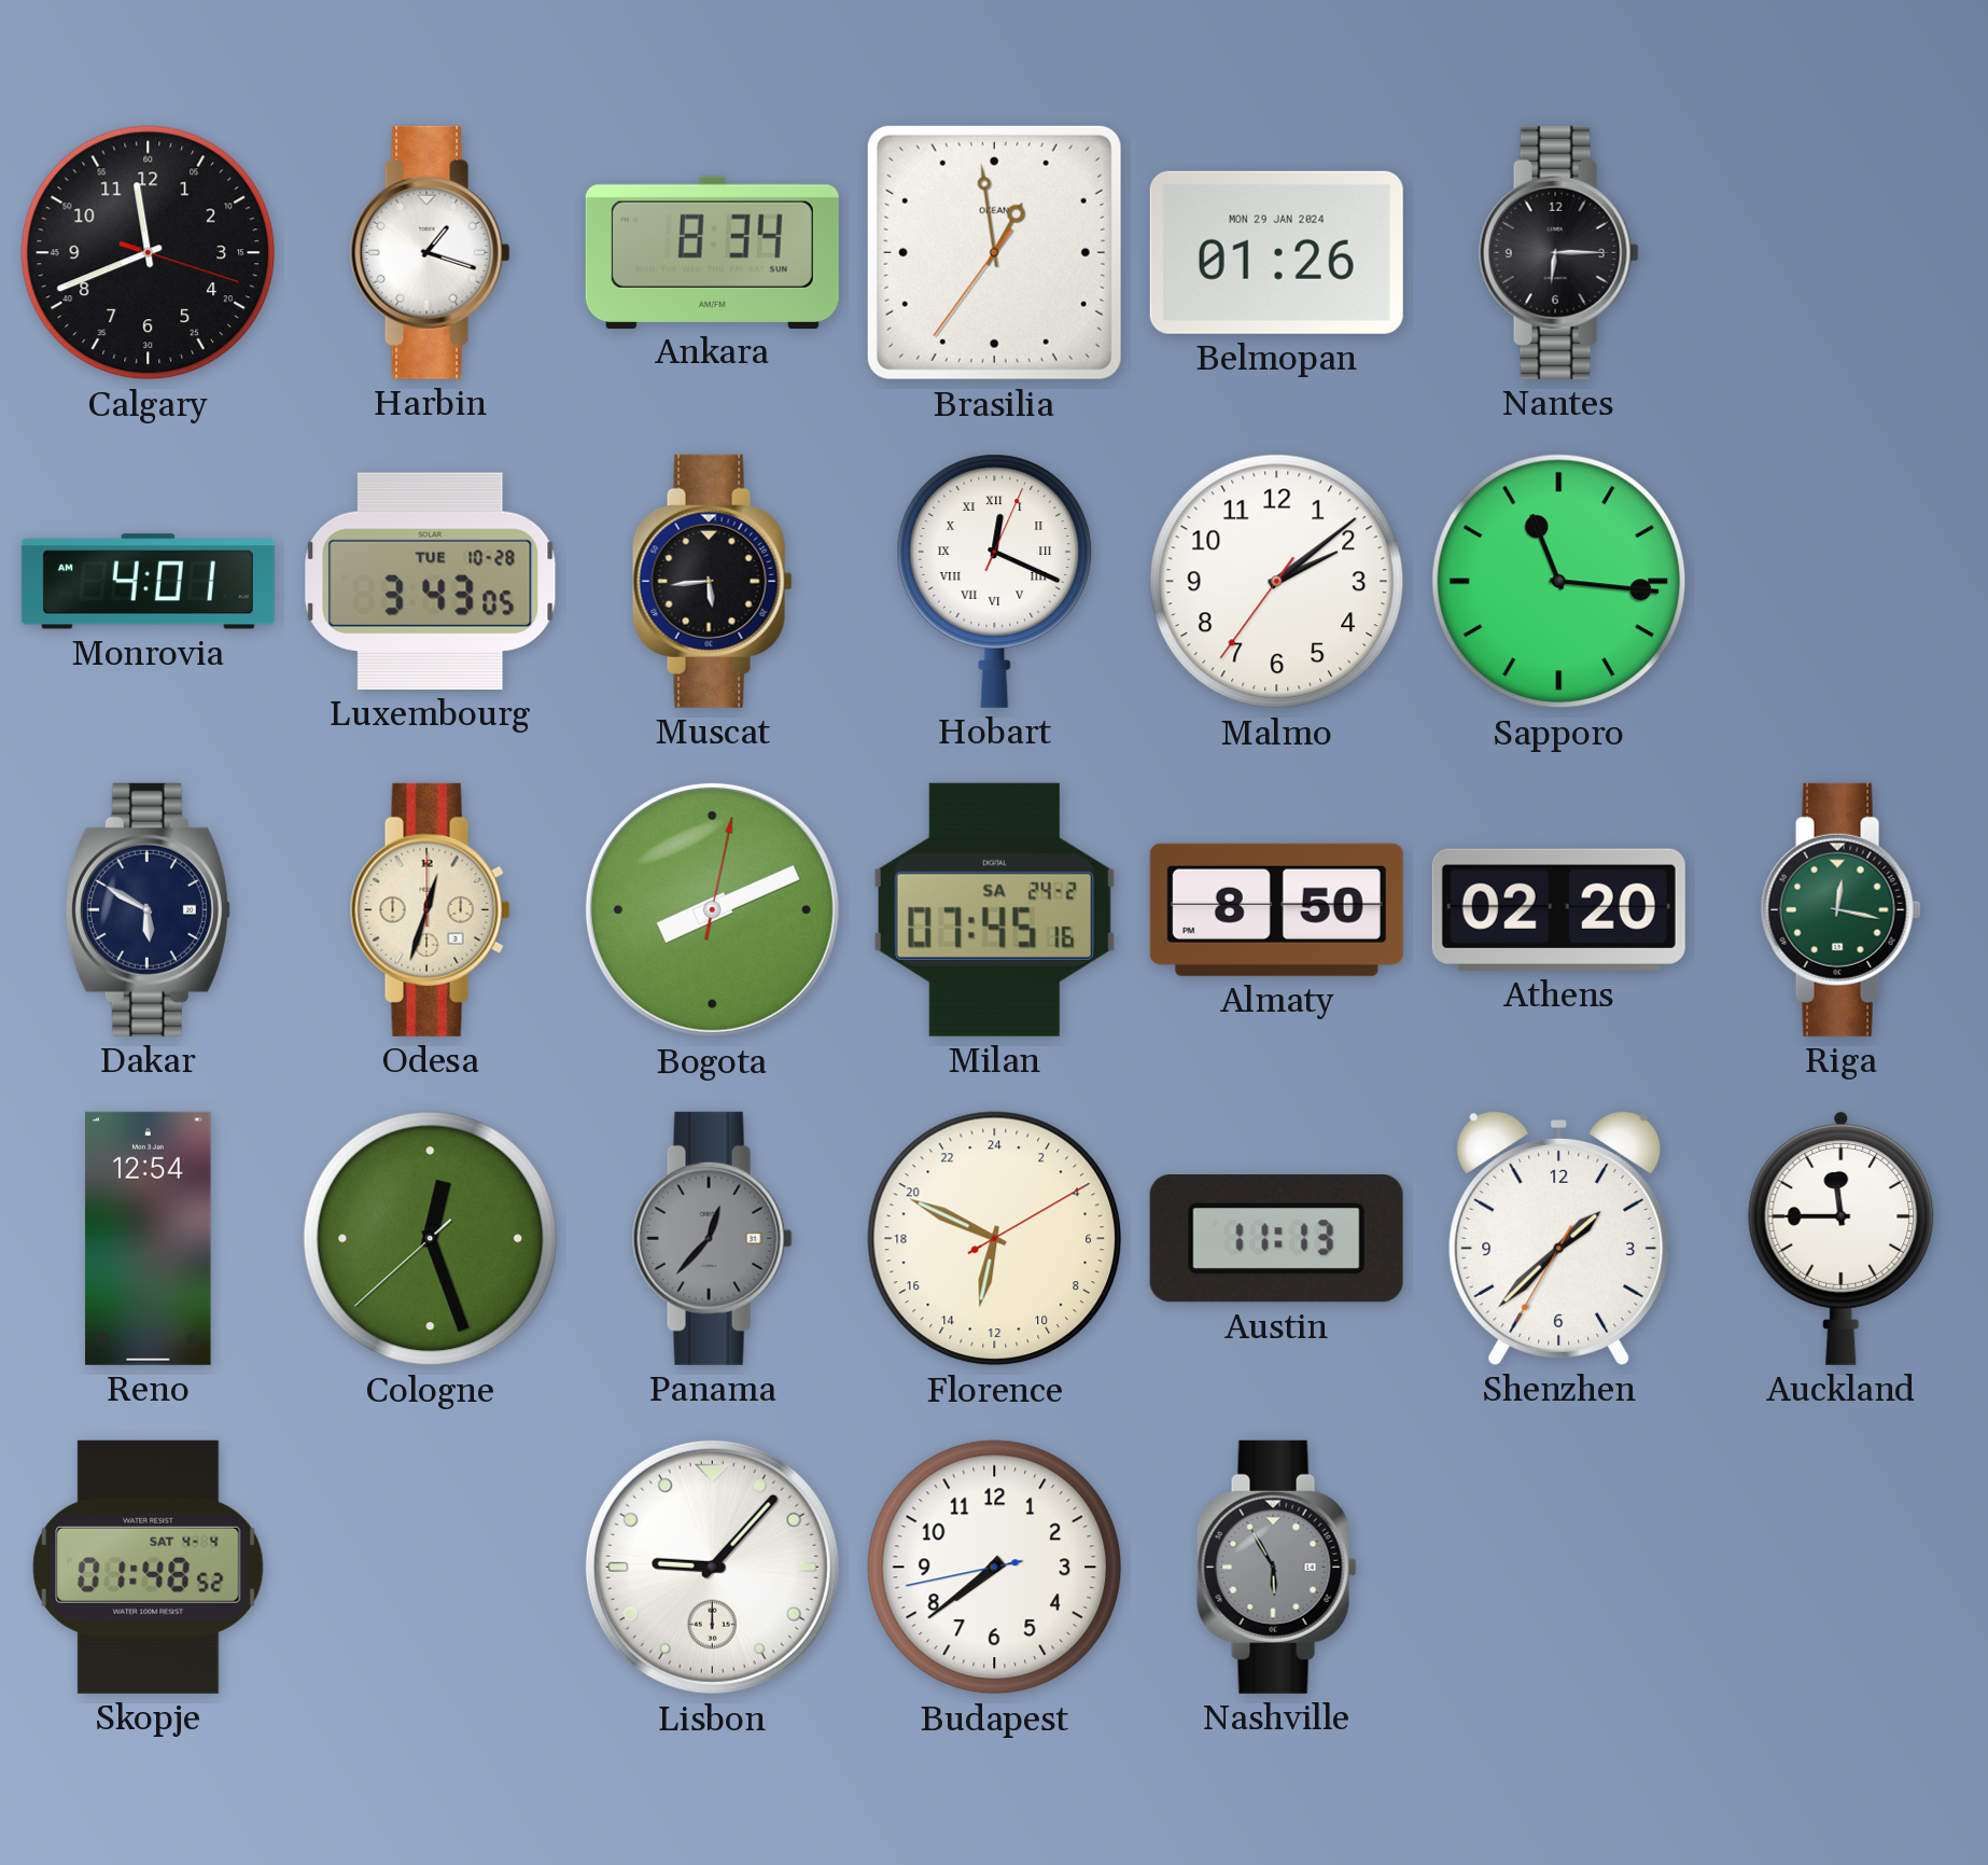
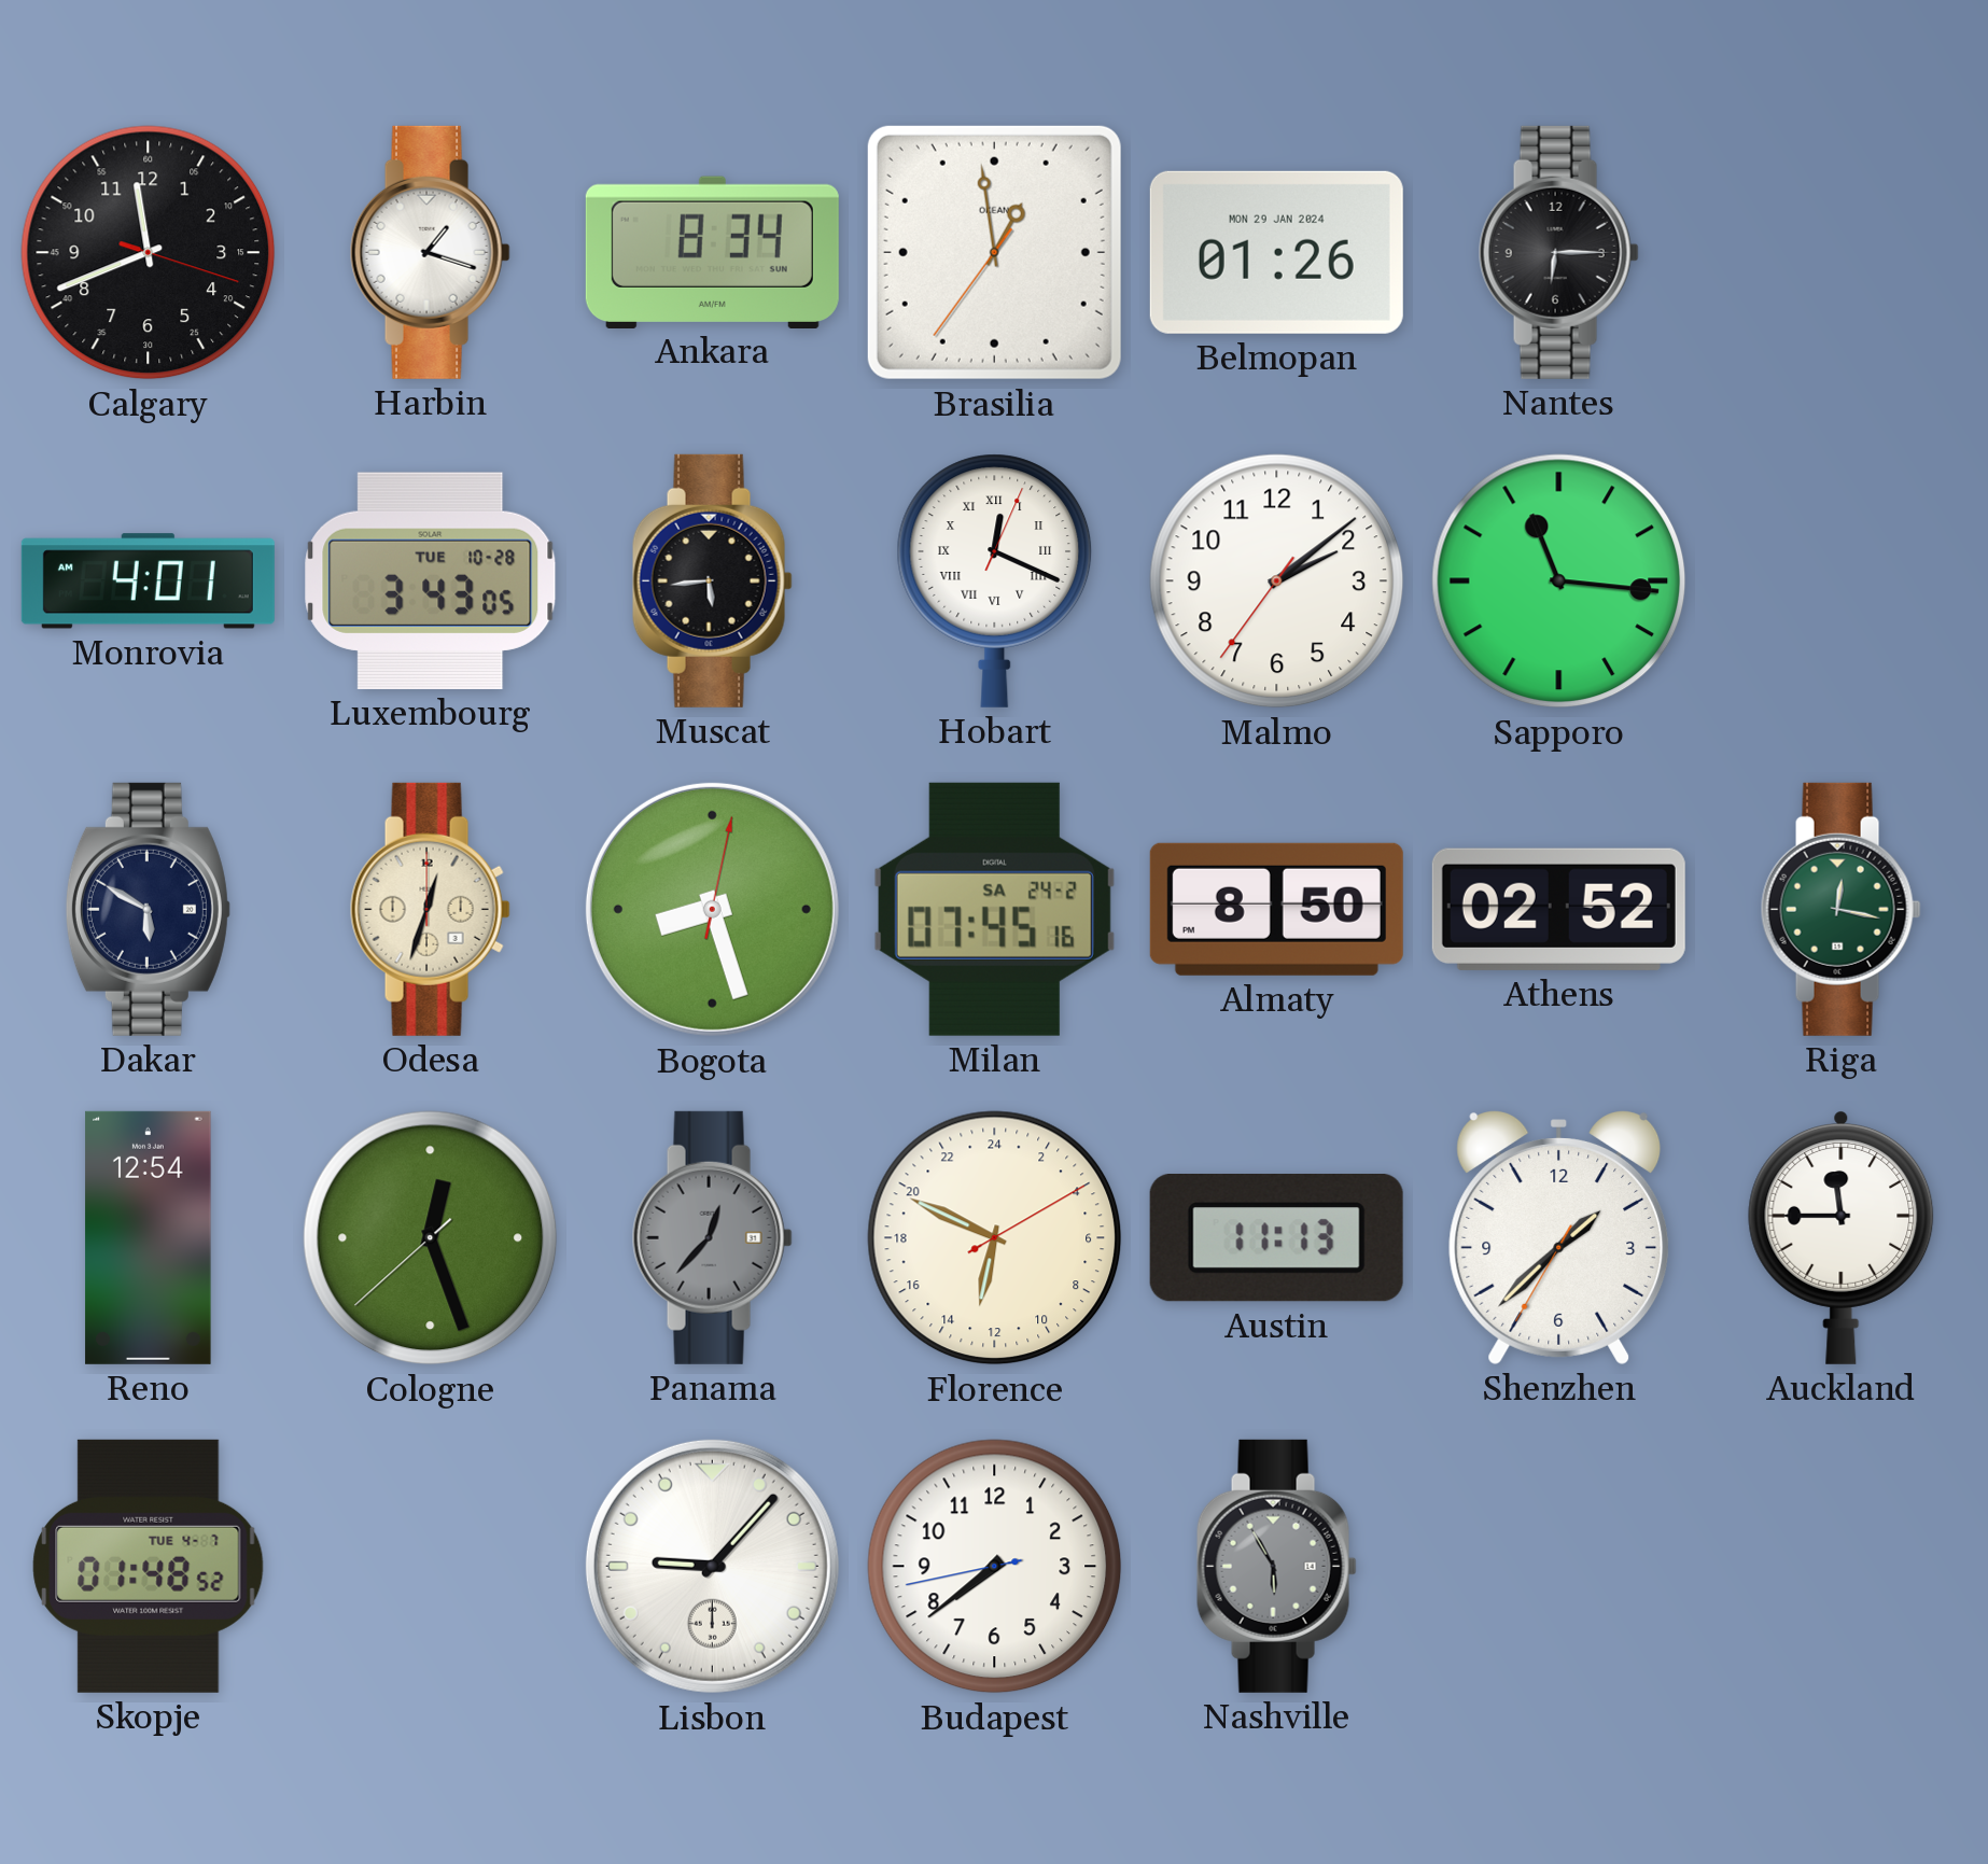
Bogota: 8:11 -> 8:27
Athens: 02:20 -> 02:52
Skopje date: SAT 4-4 -> TUE 4-7
